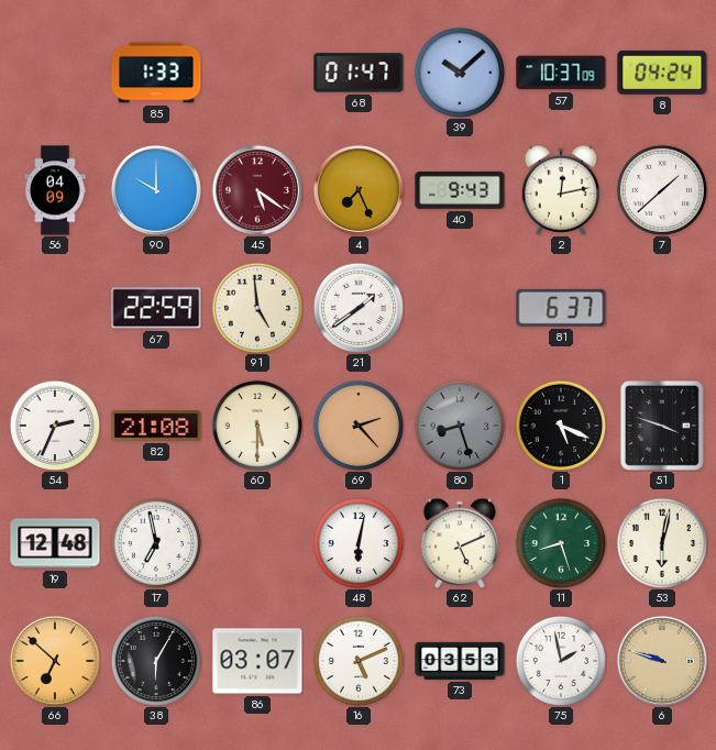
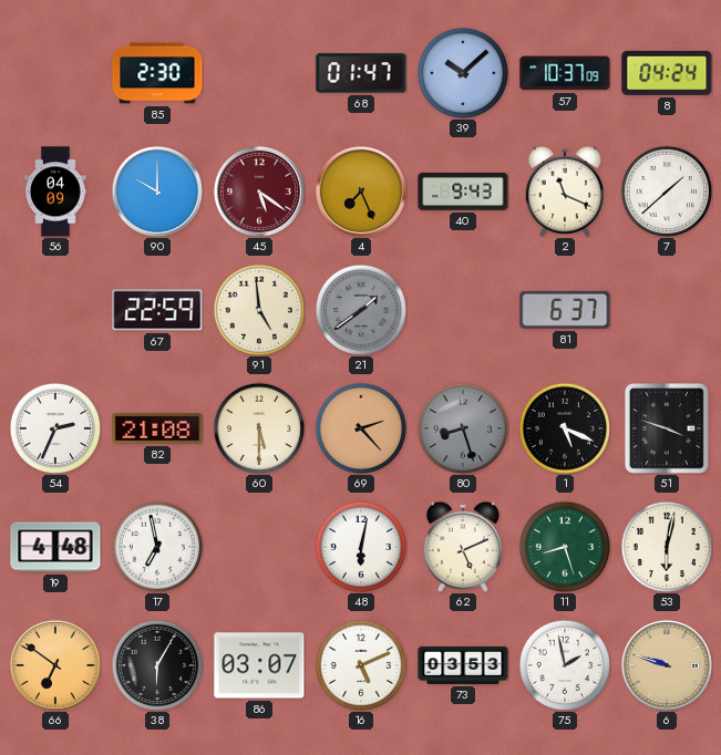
85: 1:33 -> 2:30
2: 12:13 -> 11:19
21 dial: white -> grey
19: 12:48 -> 4:48
66: 6:52 -> 6:51
